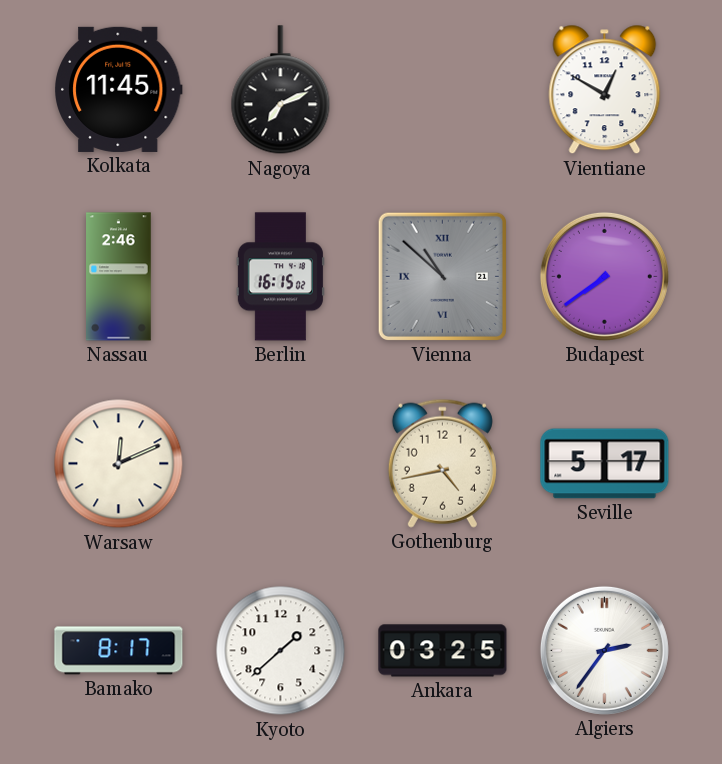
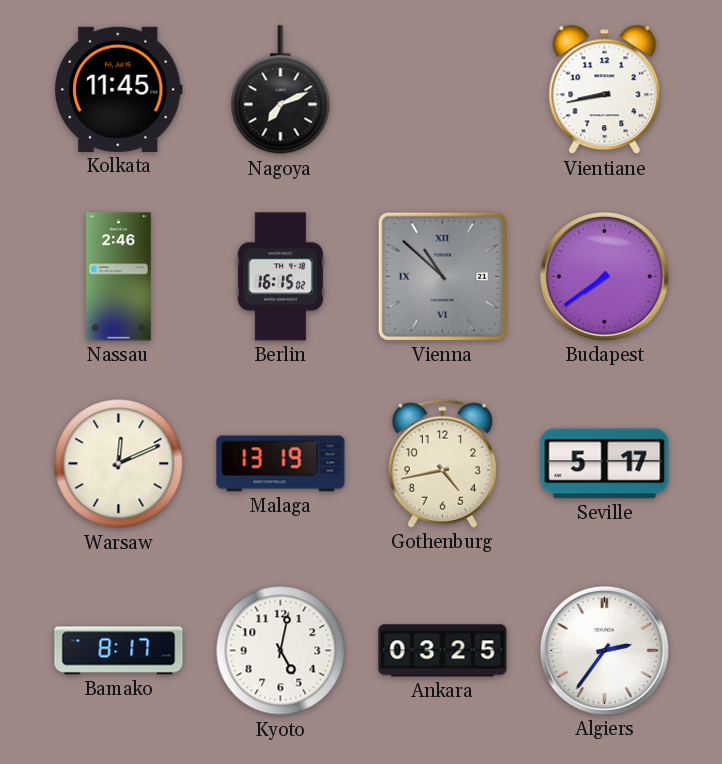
Vientiane: 12:50 -> 8:43
Malaga: none -> 13:19
Kyoto: 1:38 -> 5:02
